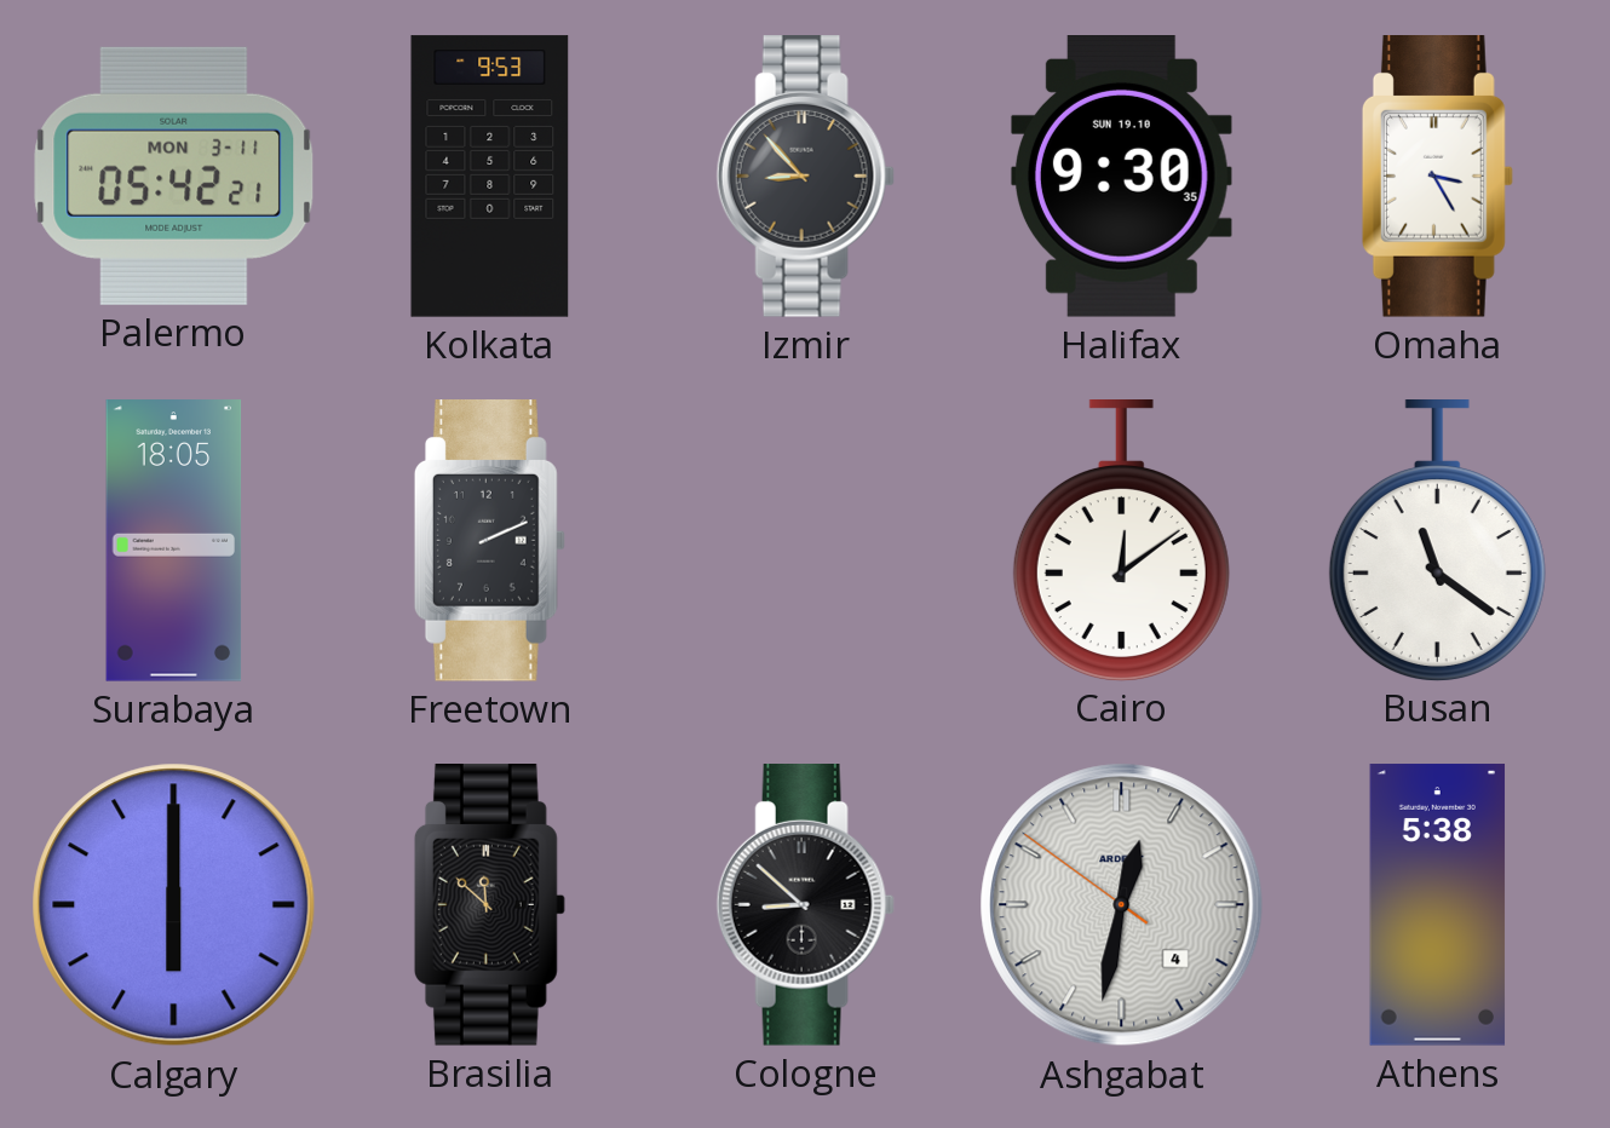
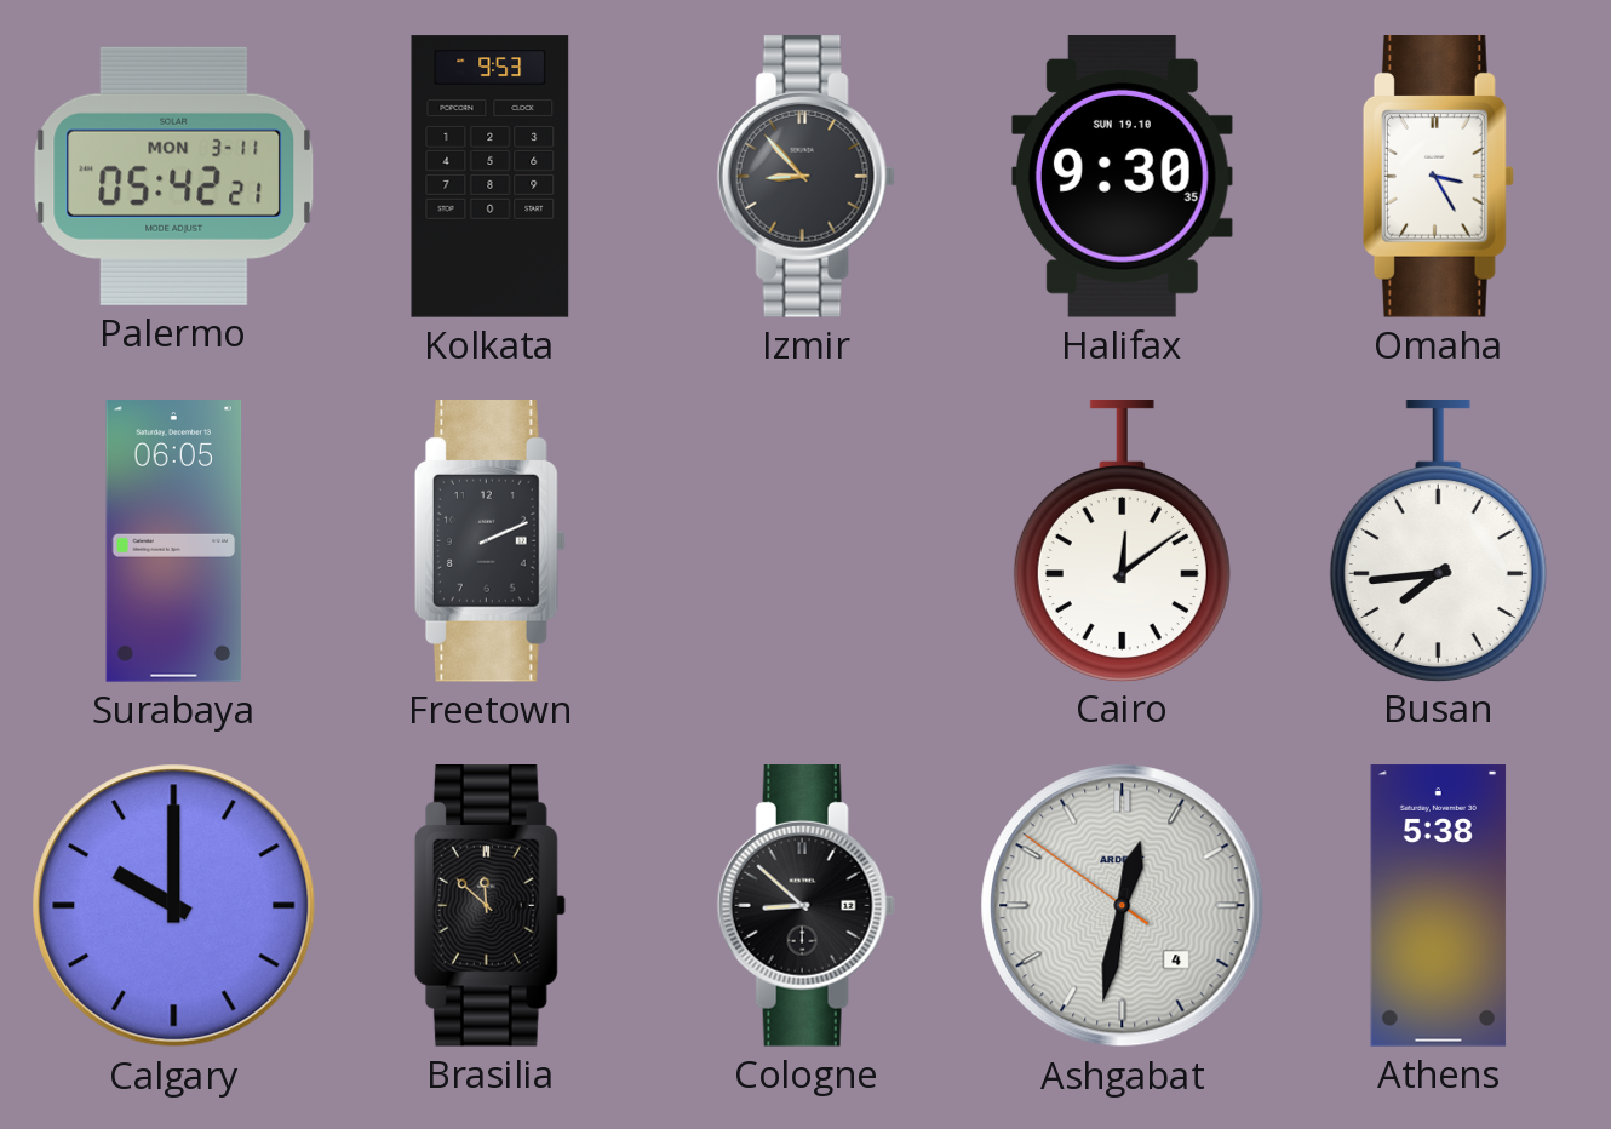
Surabaya: 18:05 -> 06:05
Busan: 11:21 -> 7:44
Calgary: 6:00 -> 10:00
